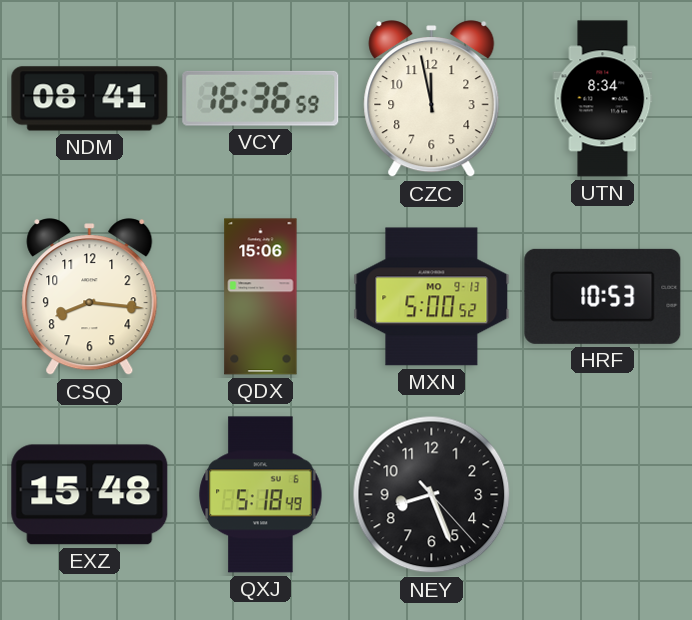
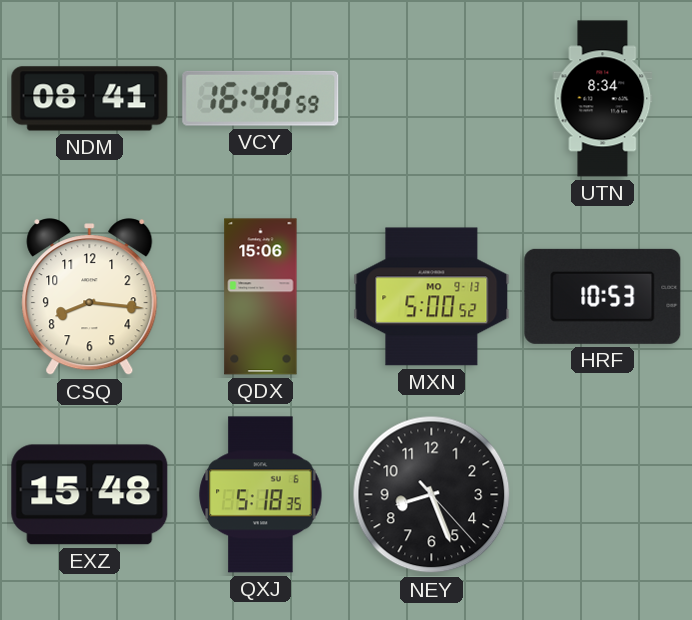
VCY: 16:36 -> 16:40
CZC: 11:58 -> none
QXJ: 5:18:49 -> 5:18:35
